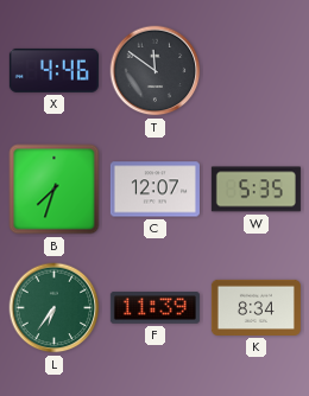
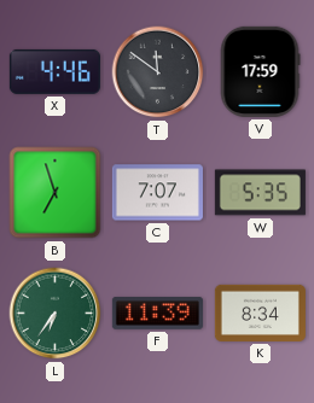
V: none -> 17:59
B: 7:33 -> 6:57
C: 12:07 -> 7:07
